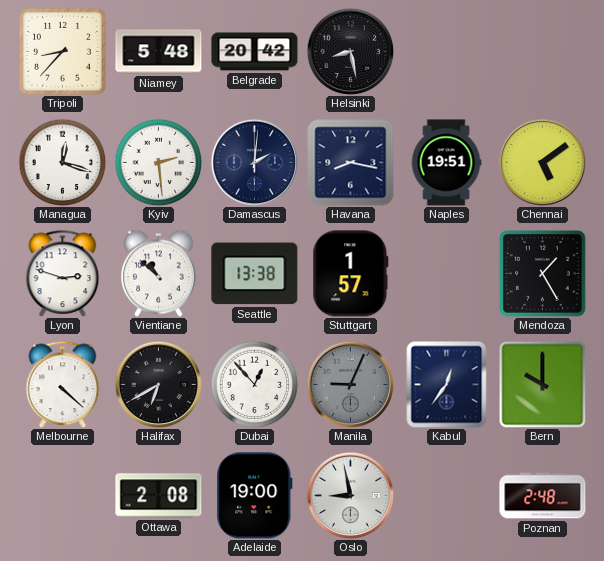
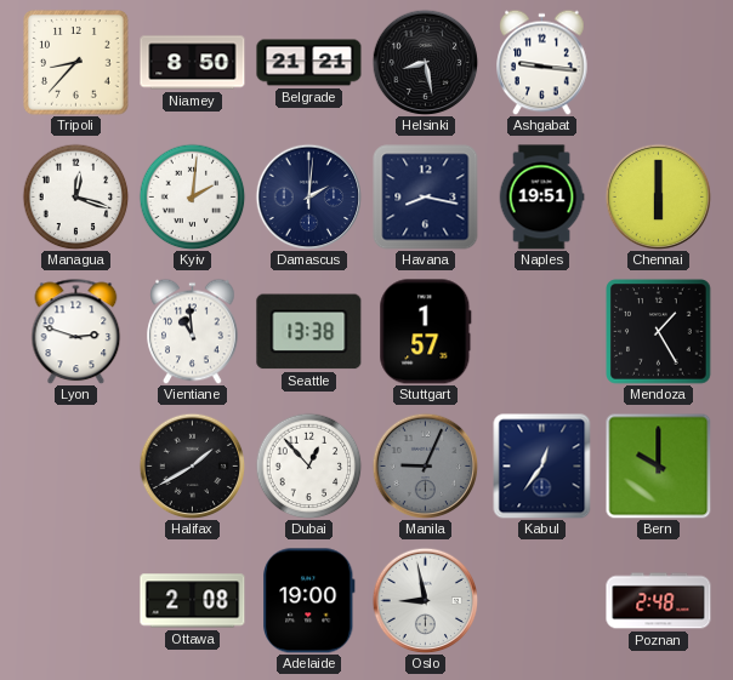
Niamey: 5:48 -> 8:50
Belgrade: 20:42 -> 21:21
Ashgabat: none -> 9:16
Kyiv: 2:29 -> 2:01
Chennai: 5:09 -> 6:00
Vientiane: 10:52 -> 10:59
Melbourne: 4:22 -> none
Halifax: 6:40 -> 1:40
